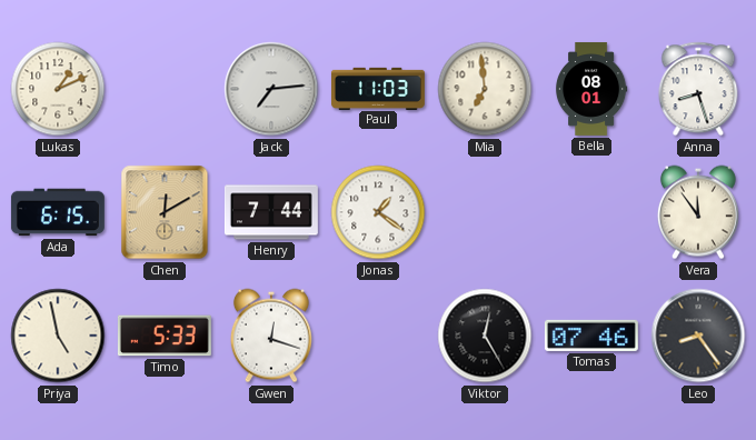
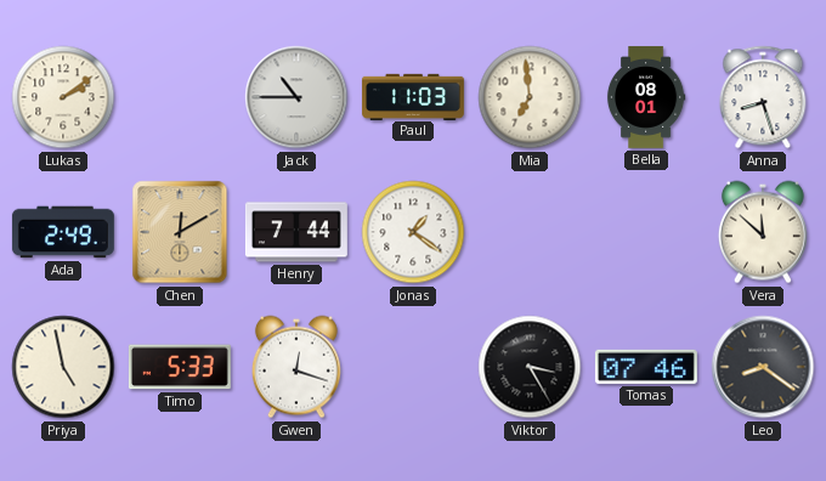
Lukas: 1:11 -> 2:09
Jack: 7:14 -> 10:45
Ada: 6:15 -> 2:49
Vera: 11:54 -> 11:52
Viktor: 12:25 -> 3:25
Leo: 8:24 -> 8:21
